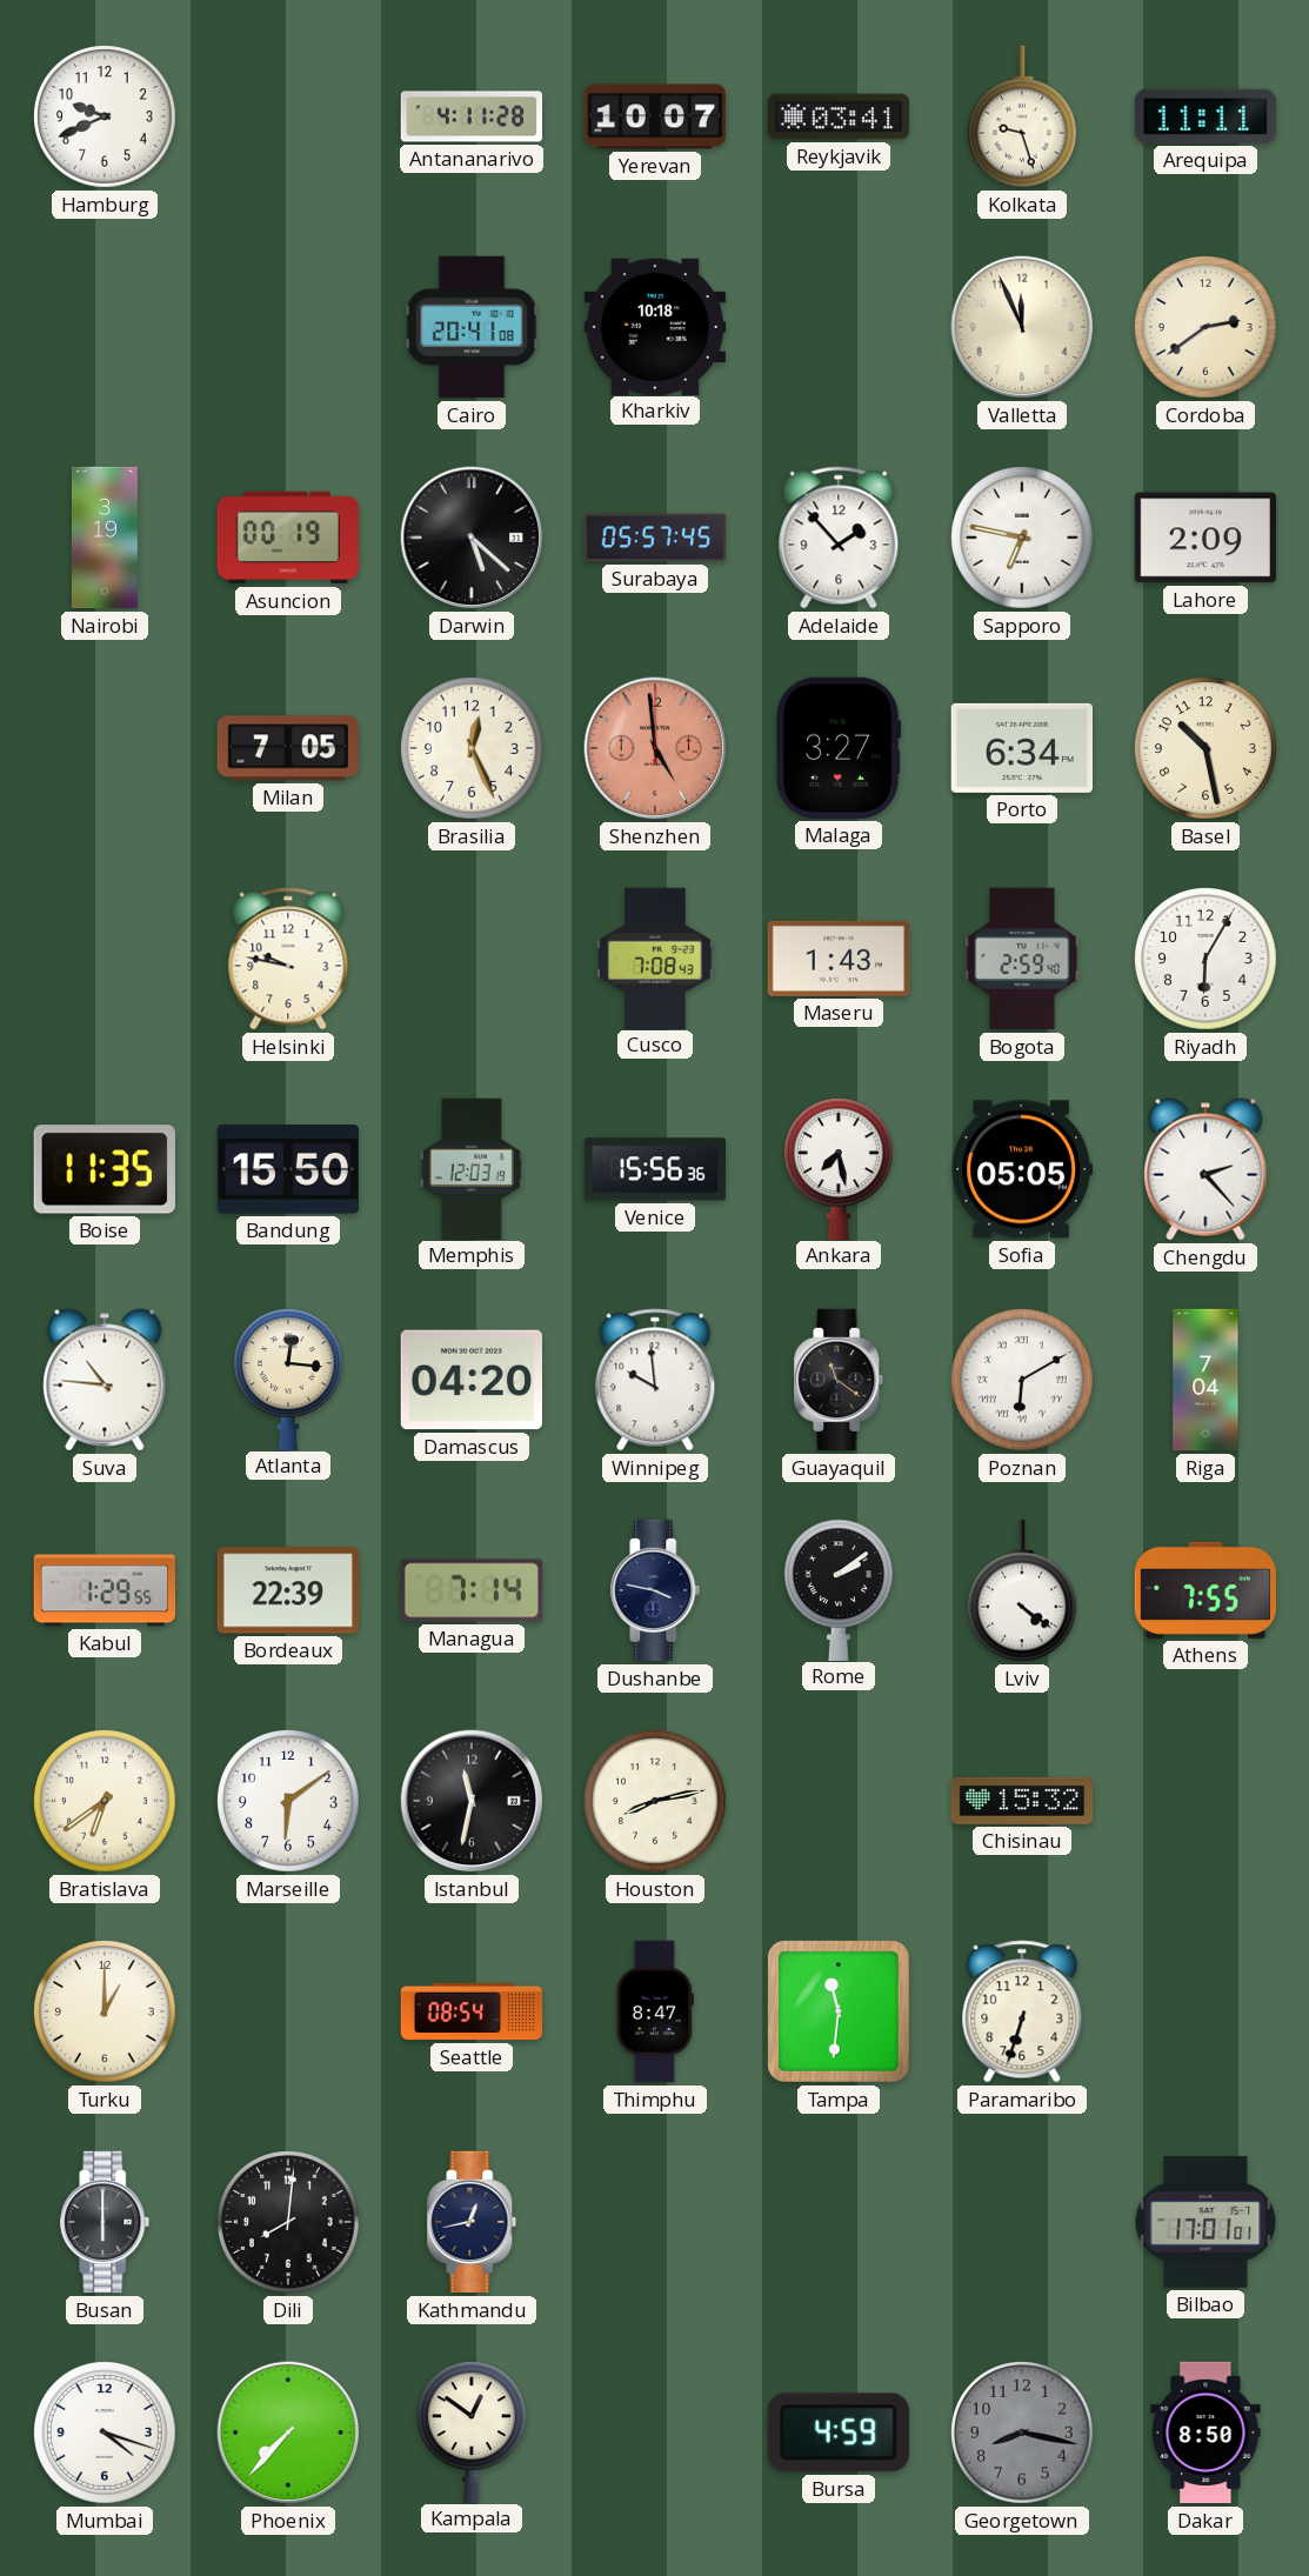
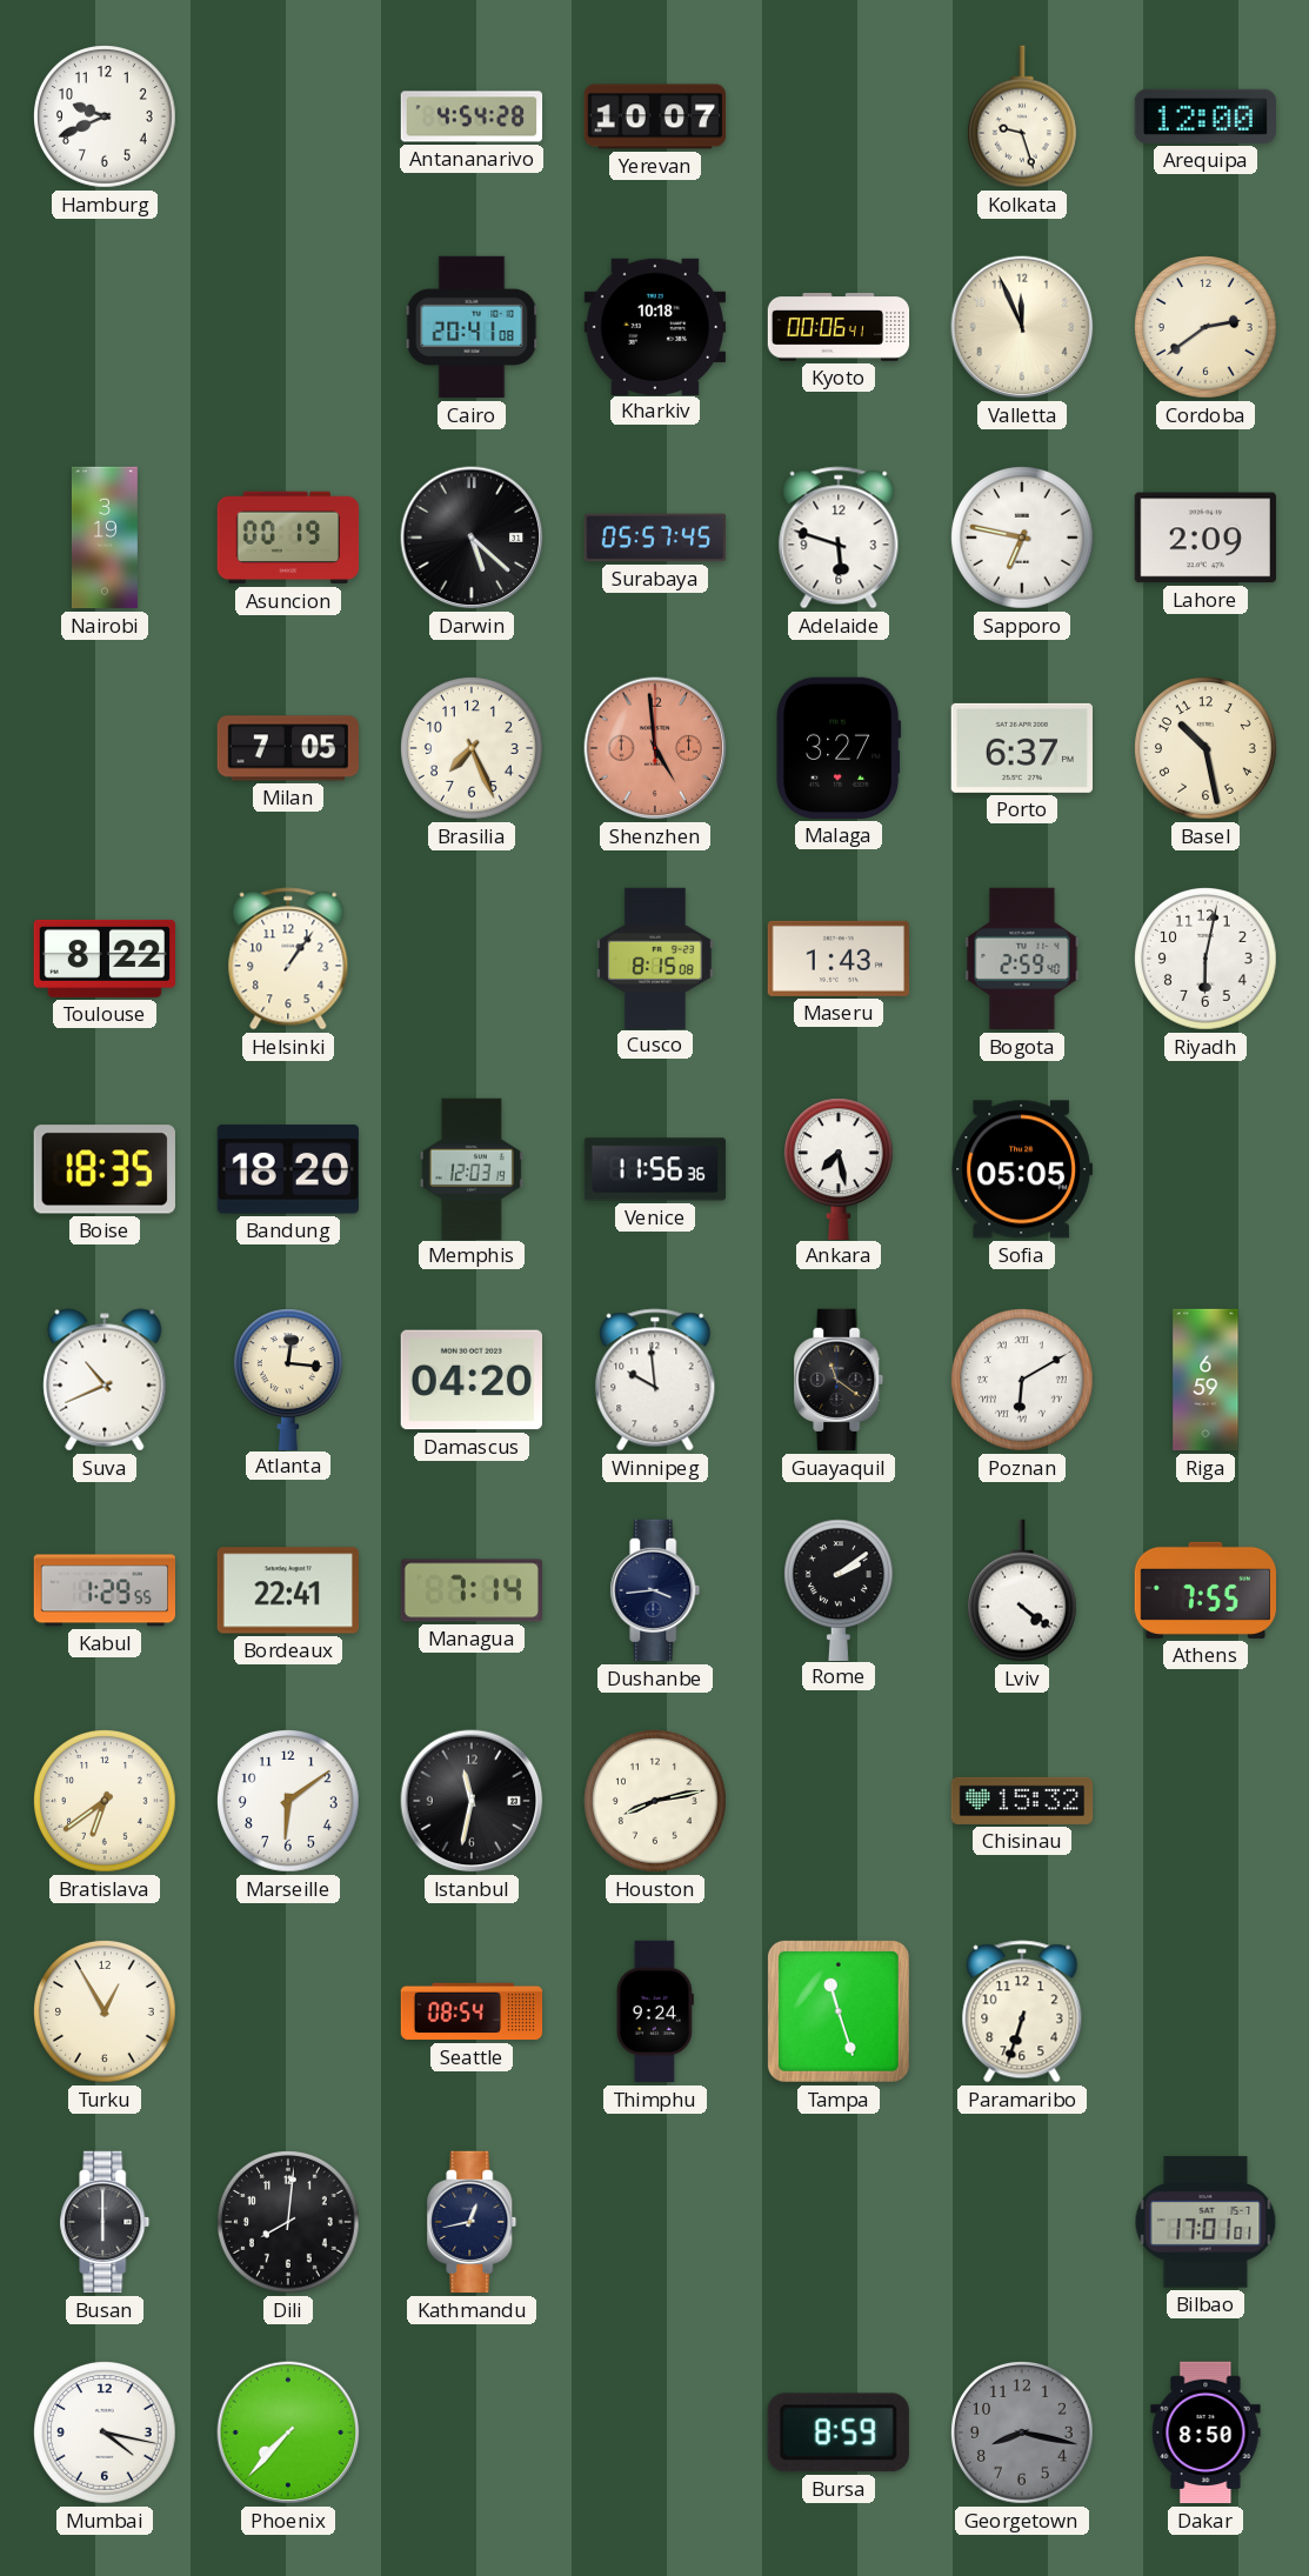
Antananarivo: 4:11 -> 4:54
Reykjavik: 03:41 -> none
Arequipa: 11:11 -> 12:00
Kyoto: none -> 00:06
Adelaide: 1:53 -> 5:48
Brasilia: 12:26 -> 7:26
Porto: 6:34 -> 6:37
Toulouse: none -> 8:22
Helsinki: 9:47 -> 1:06
Cusco: 7:08 -> 8:15
Riyadh: 6:05 -> 6:02
Boise: 11:35 -> 18:35
Bandung: 15:50 -> 18:20
Venice: 15:56 -> 11:56
Chengdu: 2:23 -> none
Suva: 10:46 -> 10:41
Riga: 7:04 -> 6:59
Bordeaux: 22:39 -> 22:41
Dushanbe: 3:47 -> 3:44
Turku: 1:00 -> 12:55
Thimphu: 8:47 -> 9:24
Tampa: 11:31 -> 11:27
Mumbai: 4:18 -> 4:17
Kampala: 12:51 -> none
Bursa: 4:59 -> 8:59
